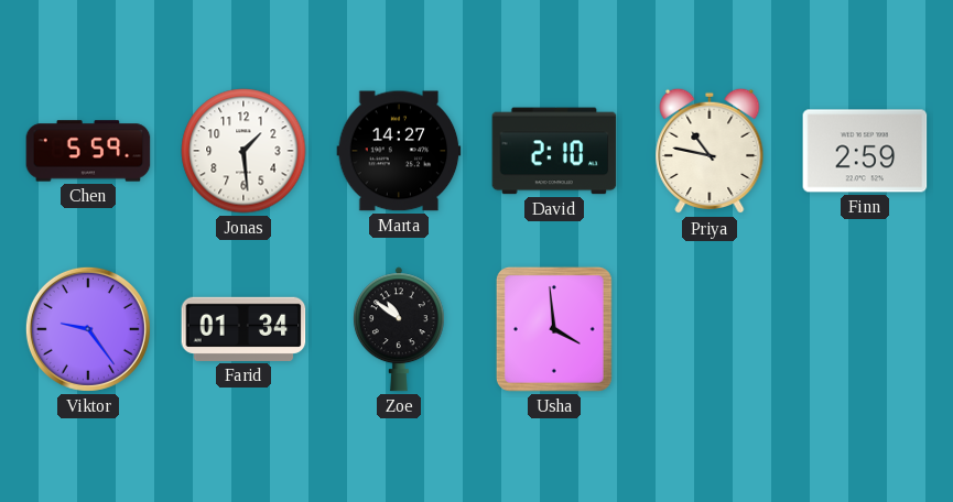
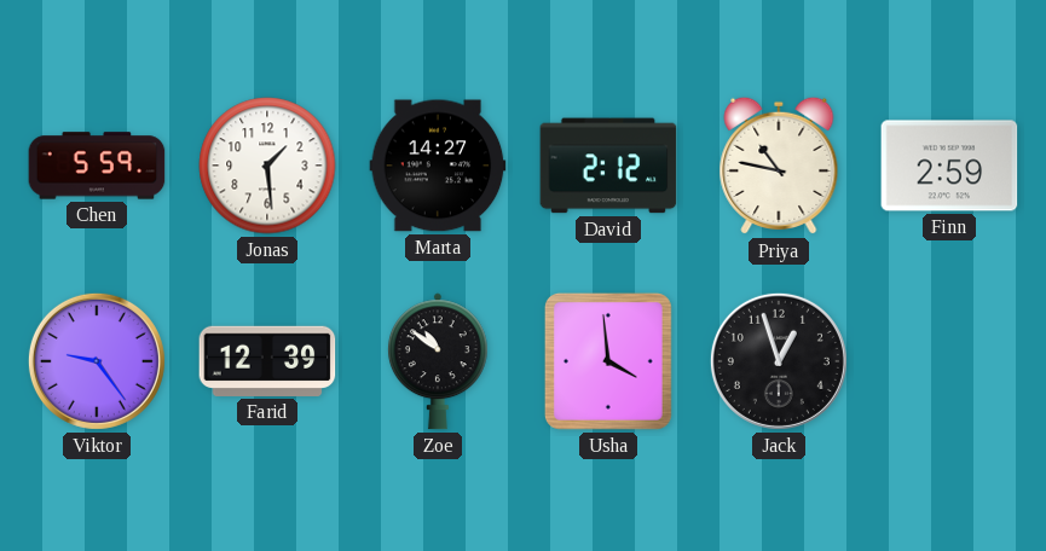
David: 2:10 -> 2:12
Farid: 01:34 -> 12:39
Jack: none -> 12:57
